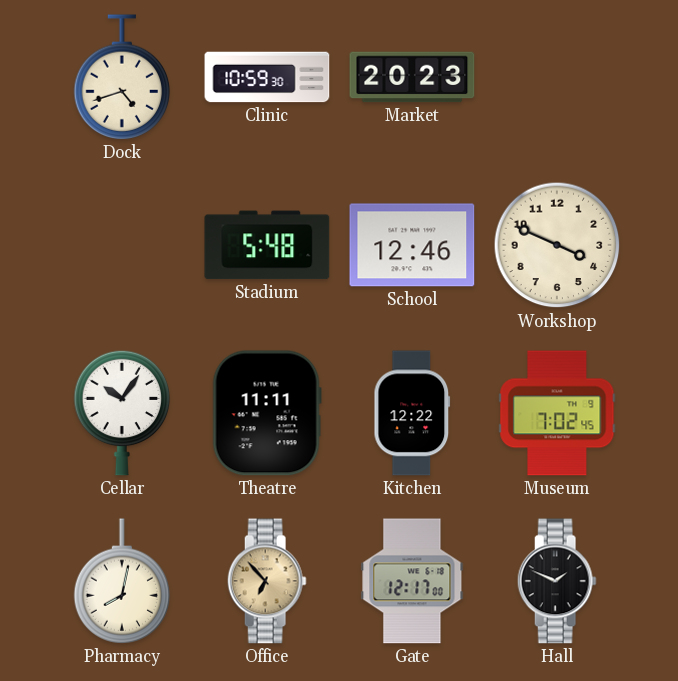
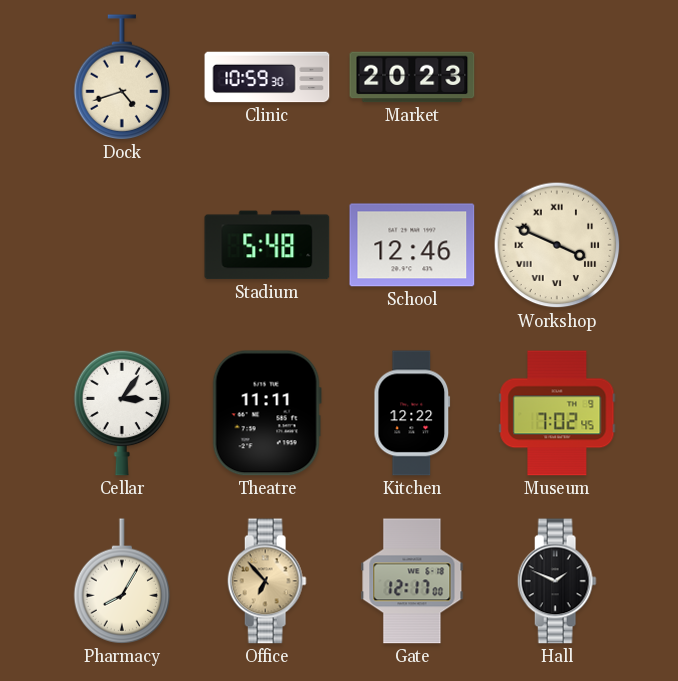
Workshop numerals: Arabic -> Roman
Cellar: 10:06 -> 3:06
Pharmacy: 8:02 -> 8:05
